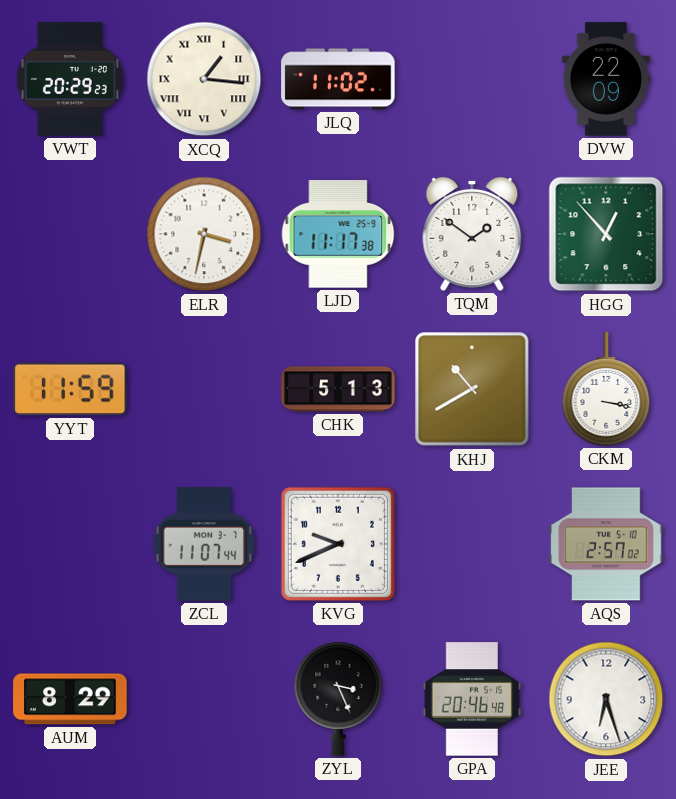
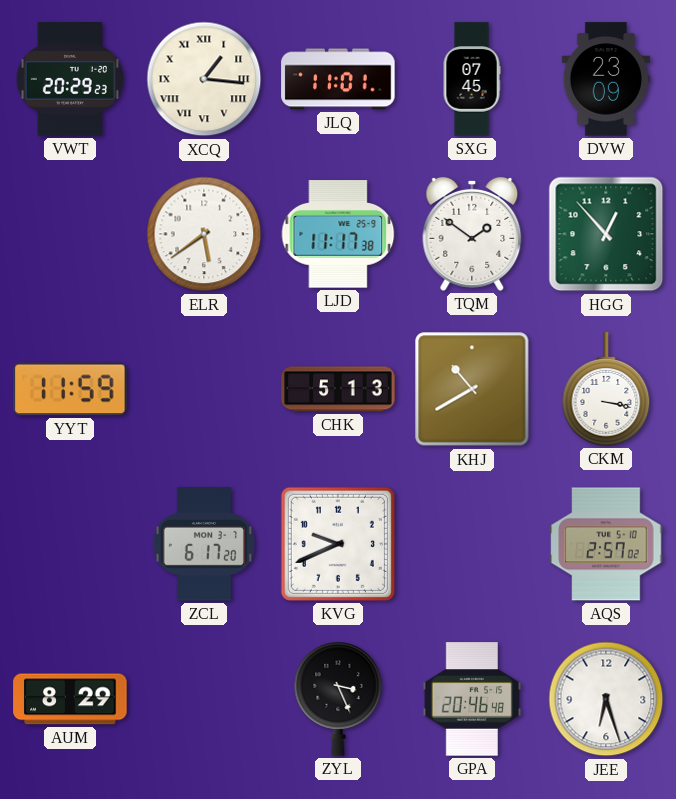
JLQ: 11:02 -> 11:01
SXG: none -> 07:45
DVW: 22:09 -> 23:09
ELR: 3:32 -> 5:39
ZCL: 11:07 -> 6:17
